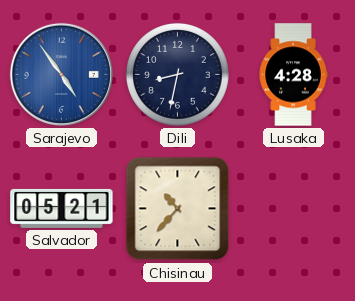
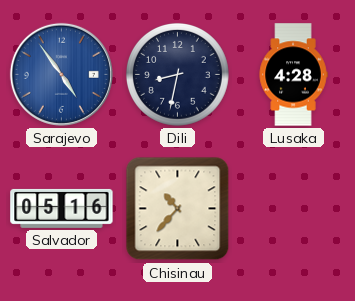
Salvador: 05:21 -> 05:16
